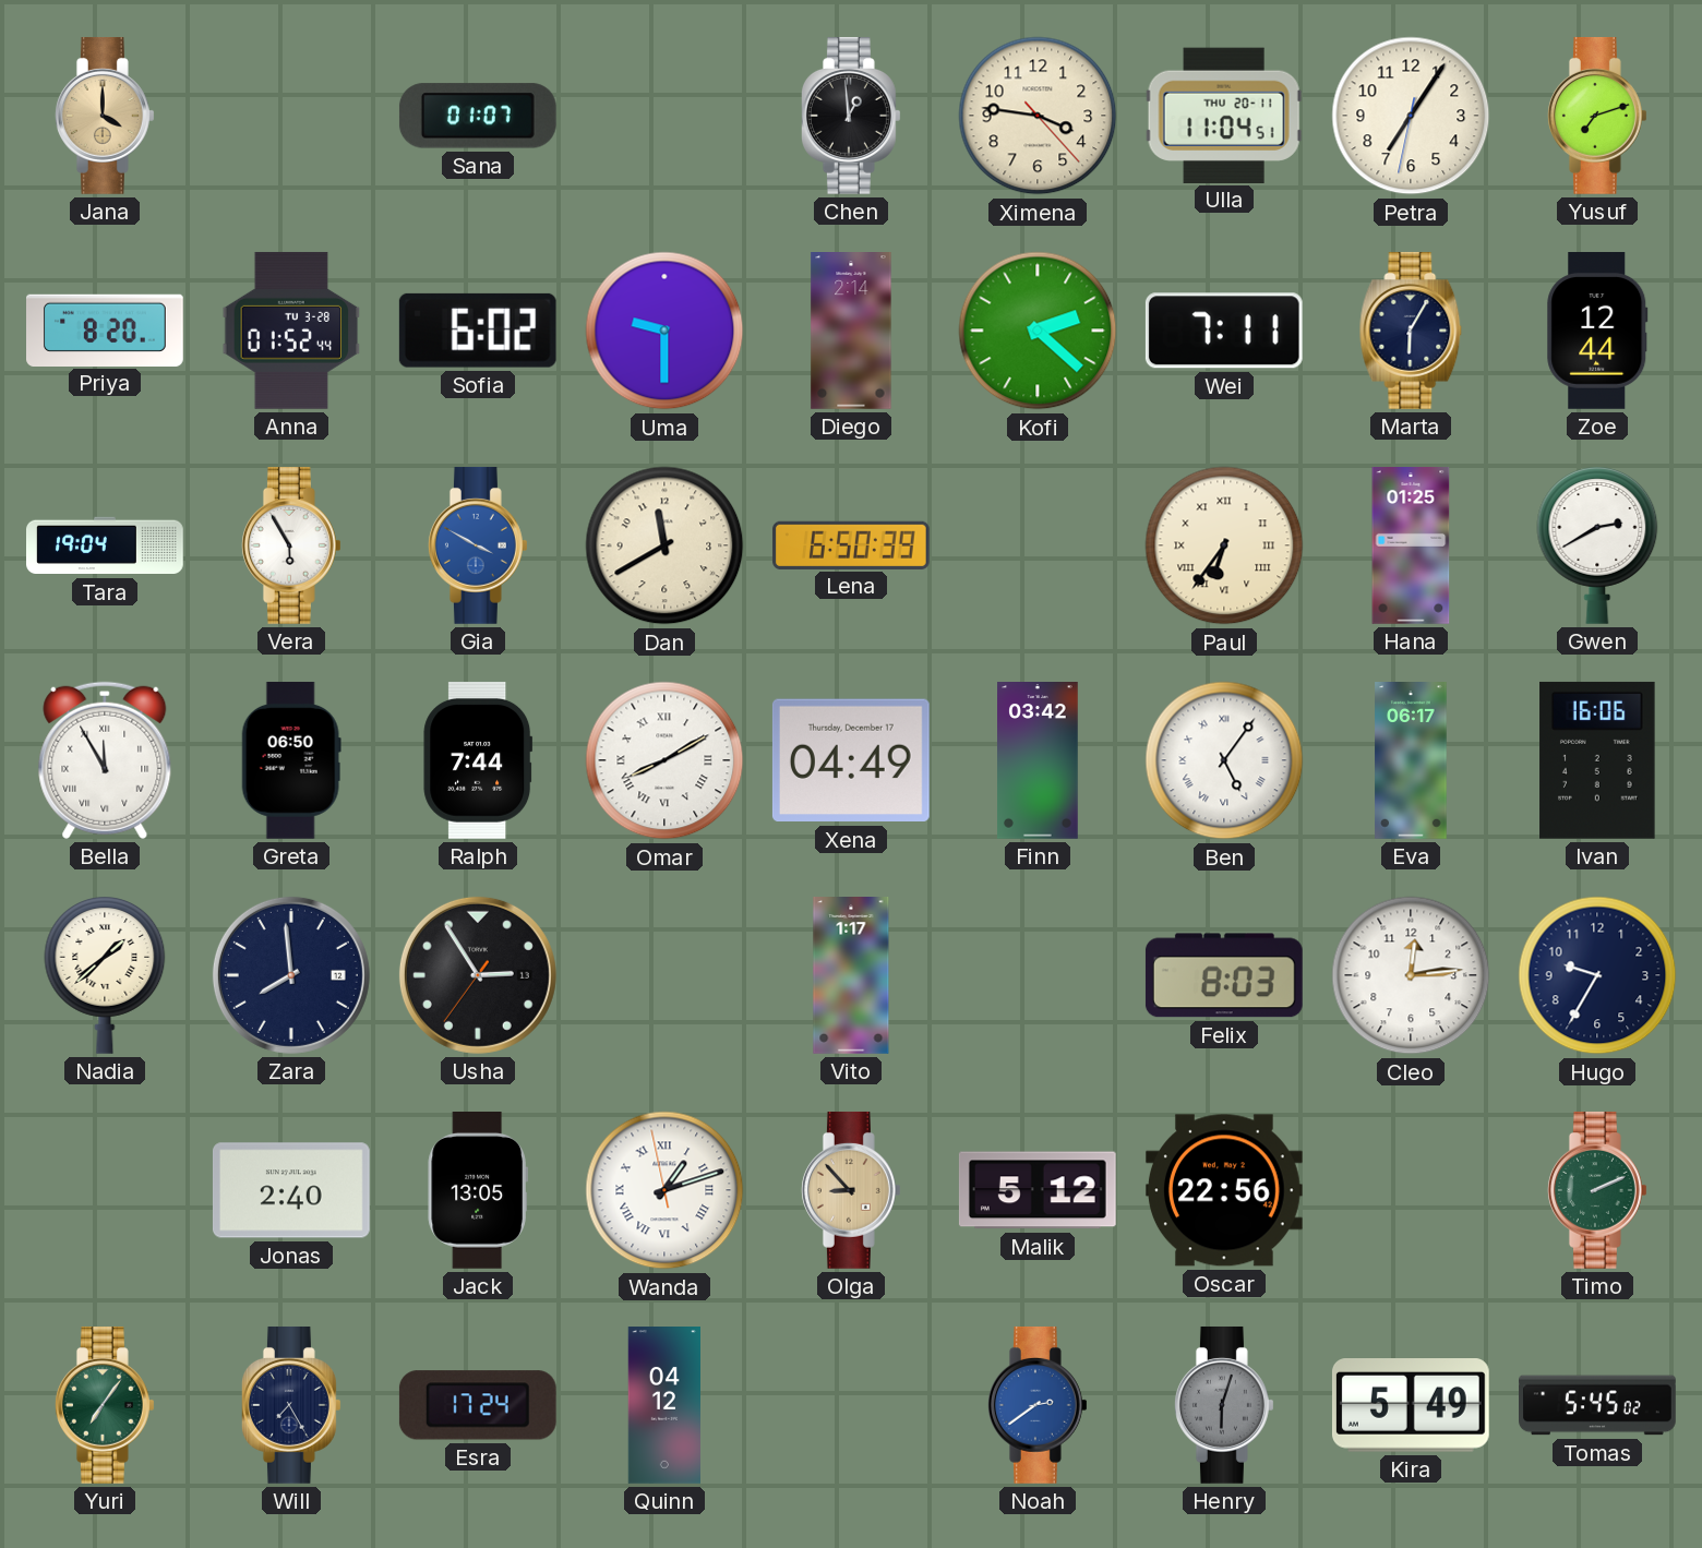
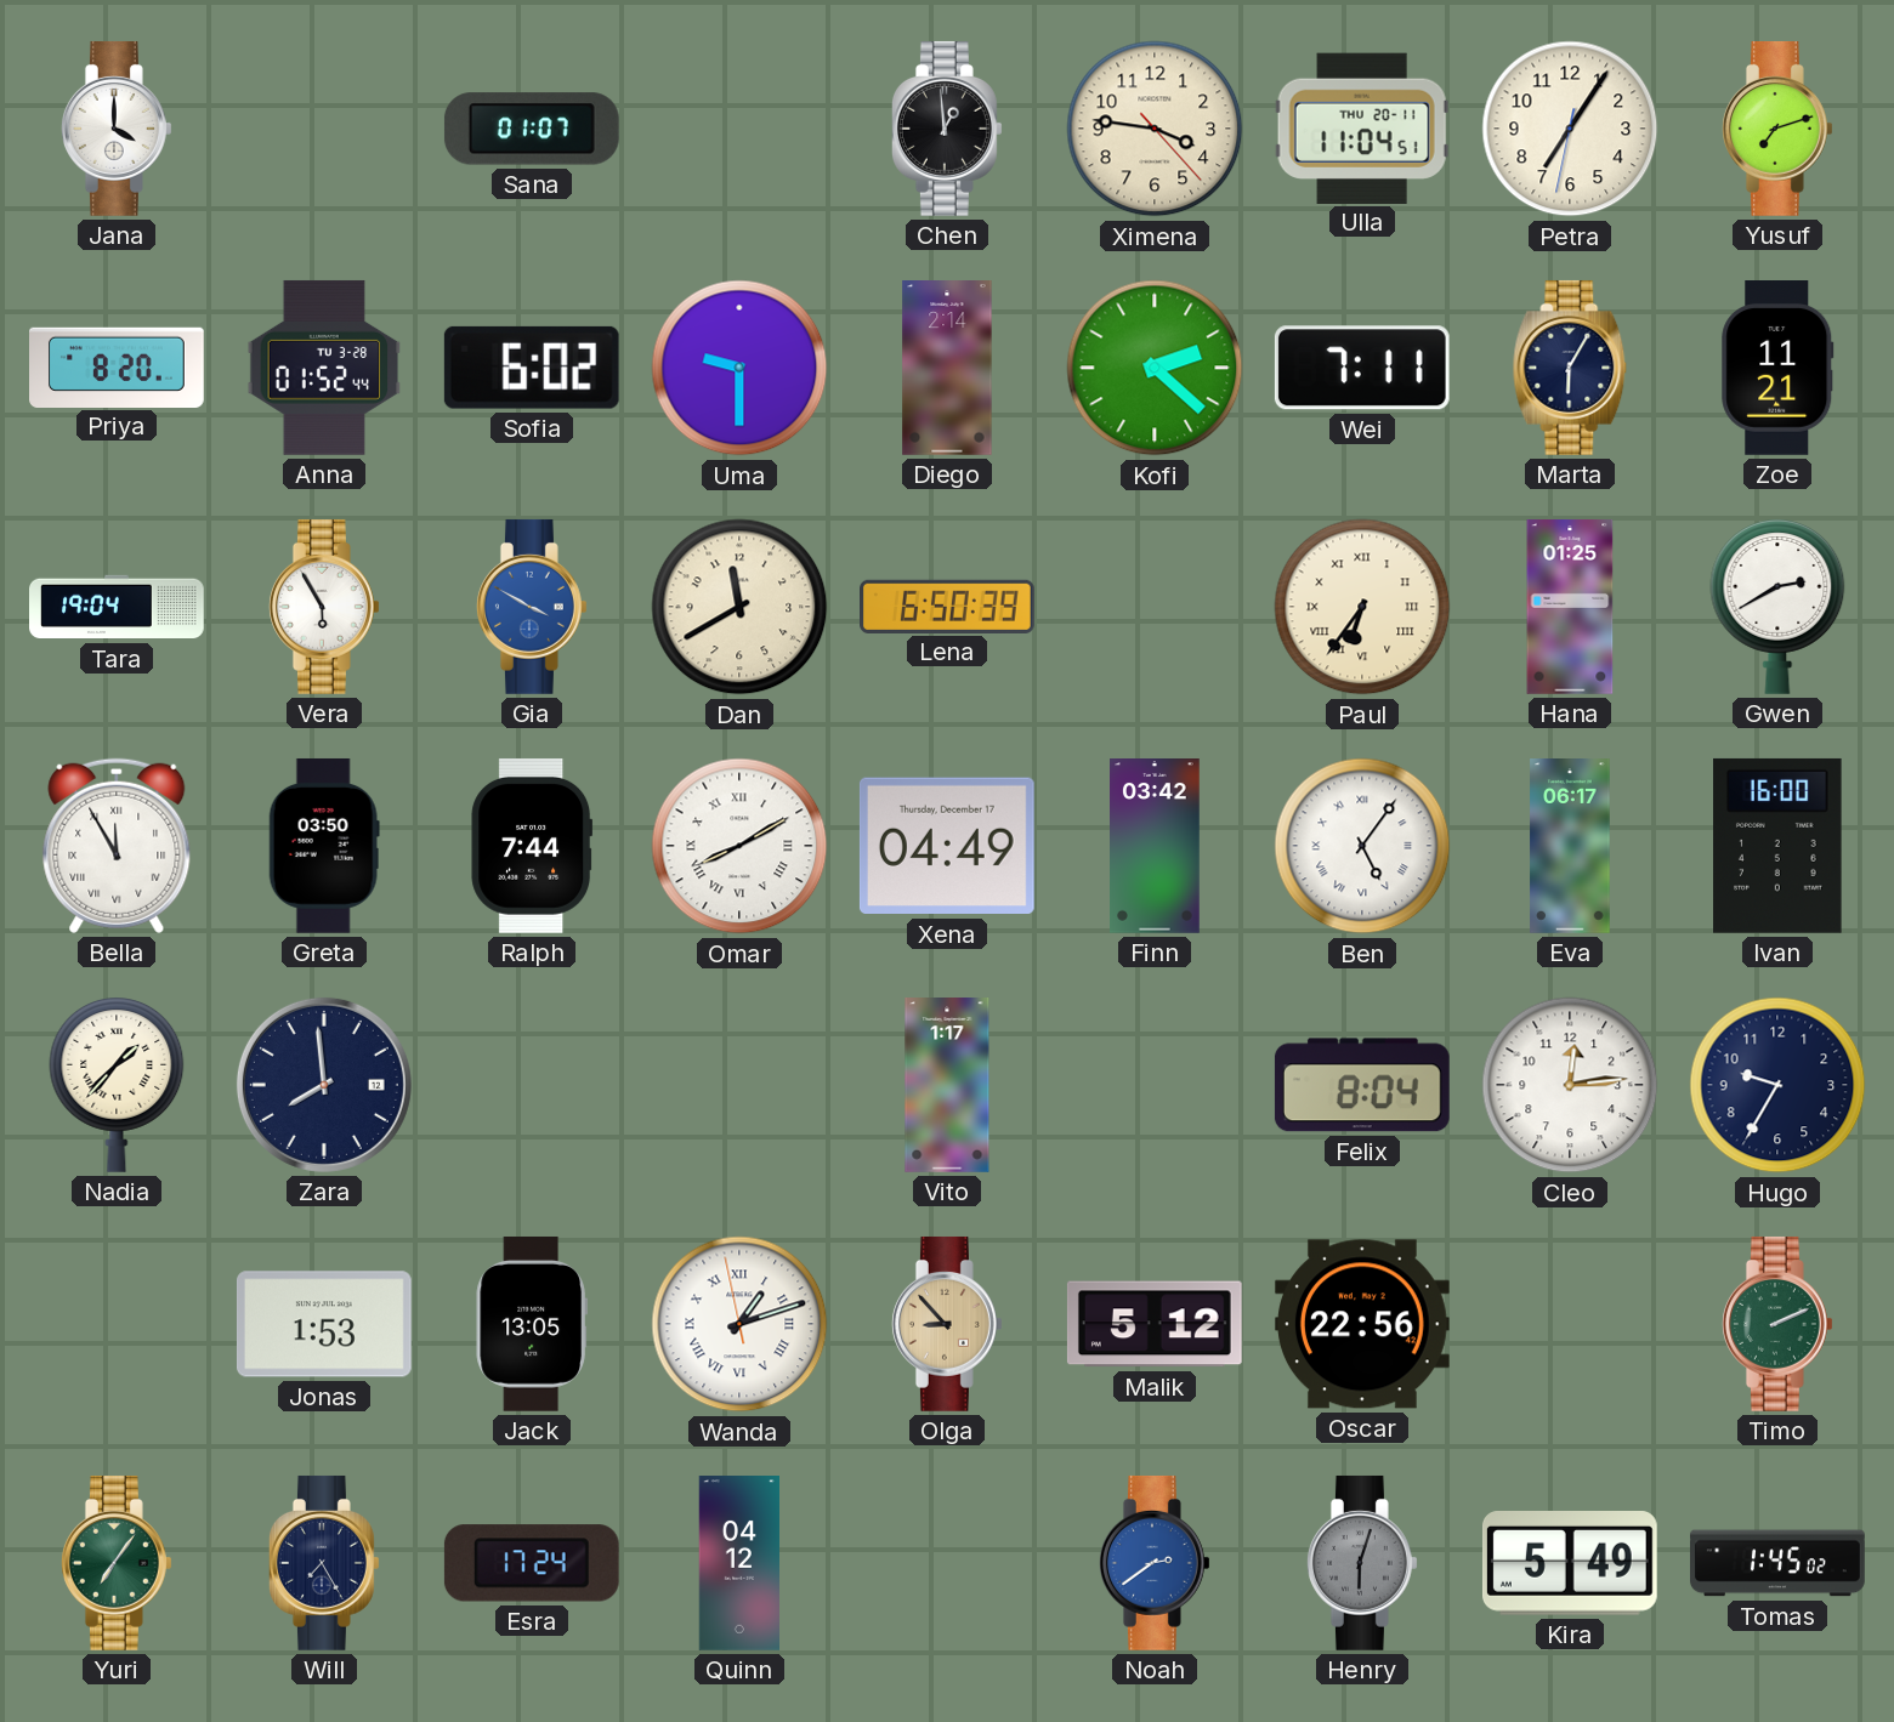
Jana dial: champagne -> white
Zoe: 12:44 -> 11:21
Greta: 06:50 -> 03:50
Ivan: 16:06 -> 16:00
Nadia: 1:38 -> 1:37
Usha: 2:54 -> none
Felix: 8:03 -> 8:04
Jonas: 2:40 -> 1:53
Tomas: 5:45 -> 1:45
